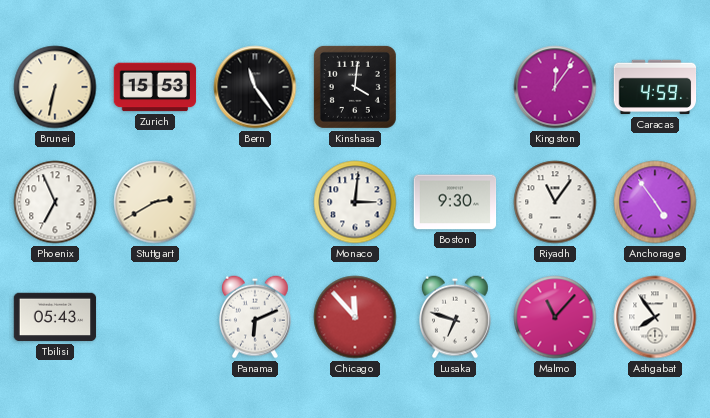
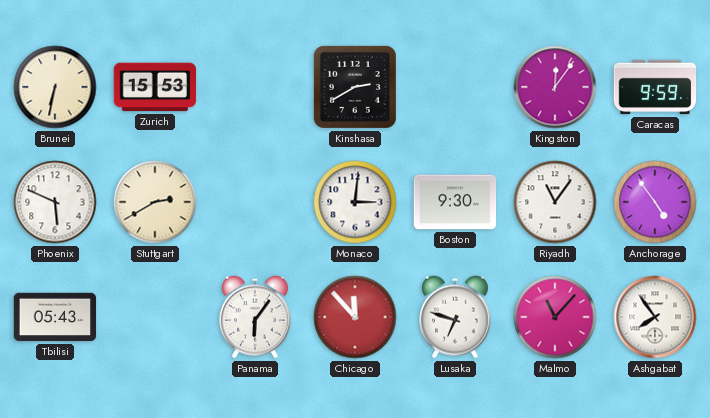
Bern: 11:24 -> none
Kinshasa: 4:01 -> 2:40
Caracas: 4:59 -> 9:59
Phoenix: 6:56 -> 5:49
Panama: 6:11 -> 6:06
